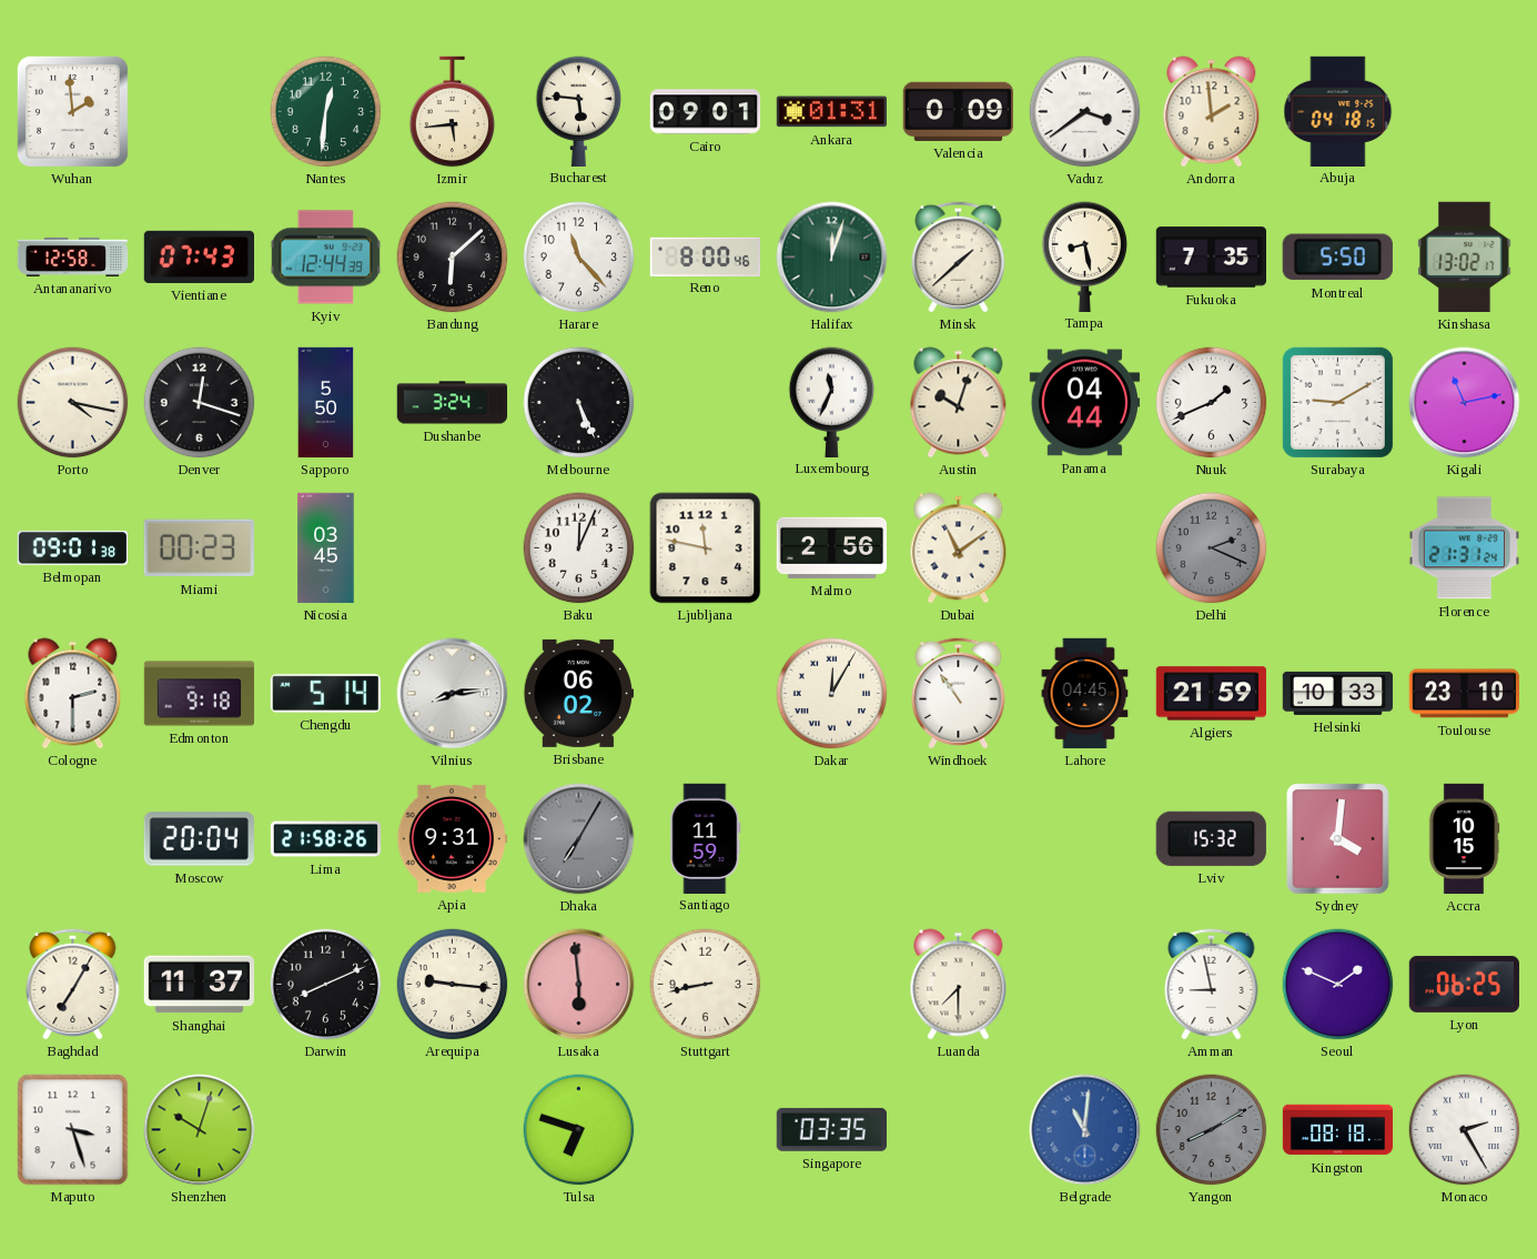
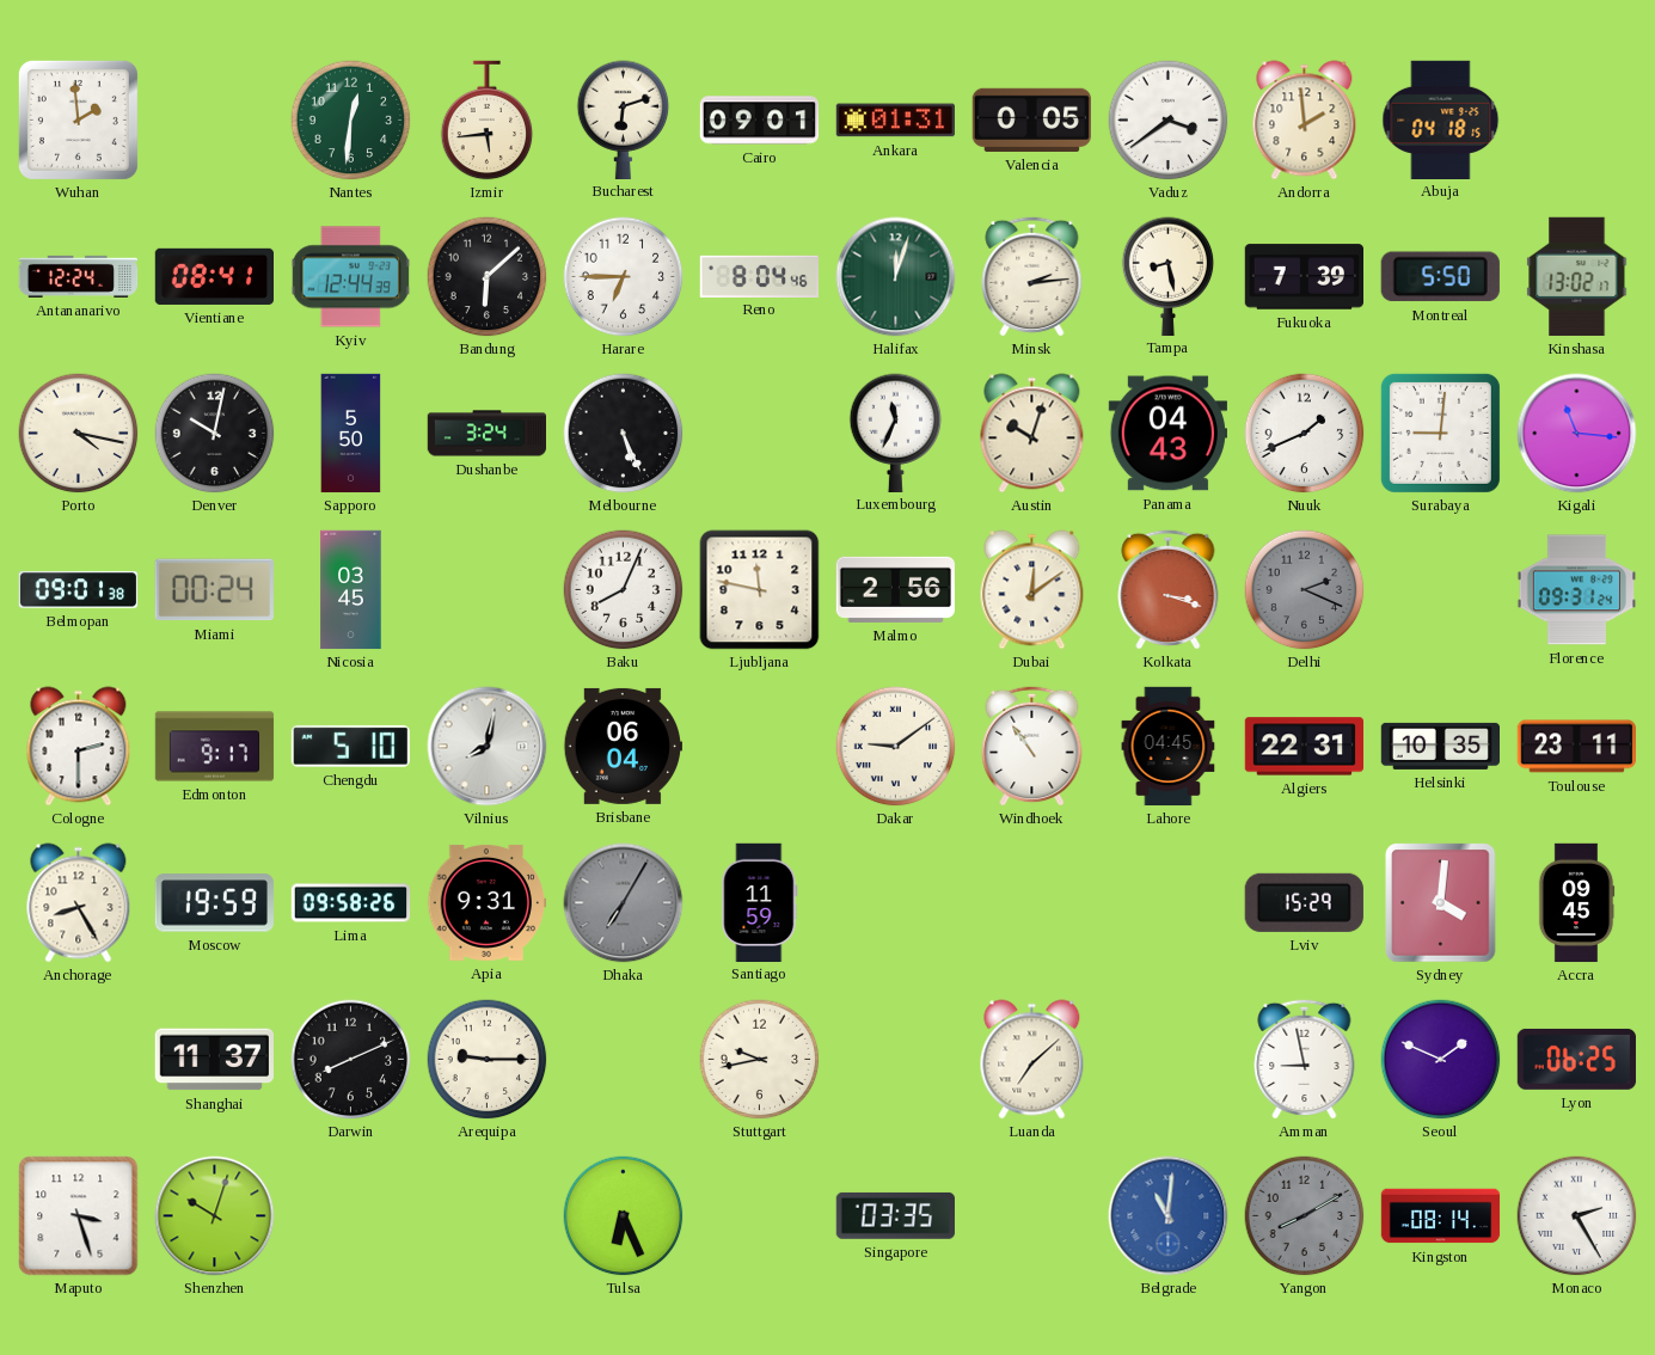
Bucharest: 5:46 -> 6:12
Valencia: 0:09 -> 0:05
Antananarivo: 12:58 -> 12:24
Vientiane: 07:43 -> 08:41
Harare: 11:23 -> 6:45
Reno: 8:00 -> 8:04
Minsk: 1:38 -> 2:14
Fukuoka: 7:35 -> 7:39
Denver: 12:18 -> 10:02
Panama: 04:44 -> 04:43
Surabaya: 9:10 -> 9:01
Kigali: 11:13 -> 11:16
Miami: 00:23 -> 00:24
Baku: 12:04 -> 8:04
Dubai: 11:09 -> 12:09
Kolkata: none -> 3:18
Florence: 21:31 -> 09:31
Edmonton: 9:18 -> 9:17
Chengdu: 5:14 -> 5:10
Vilnius: 8:14 -> 8:02
Brisbane: 06:02 -> 06:04
Dakar: 12:05 -> 9:09
Algiers: 21:59 -> 22:31
Helsinki: 10:33 -> 10:35
Toulouse: 23:10 -> 23:11
Anchorage: none -> 8:25
Moscow: 20:04 -> 19:59
Lima: 21:58 -> 09:58
Lviv: 15:32 -> 15:29
Accra: 10:15 -> 09:45
Baghdad: 7:05 -> none
Arequipa: 9:16 -> 9:15
Lusaka: 5:59 -> none
Stuttgart: 8:43 -> 9:43
Luanda: 7:30 -> 7:08
Tulsa: 6:48 -> 6:26
Kingston: 08:18 -> 08:14
